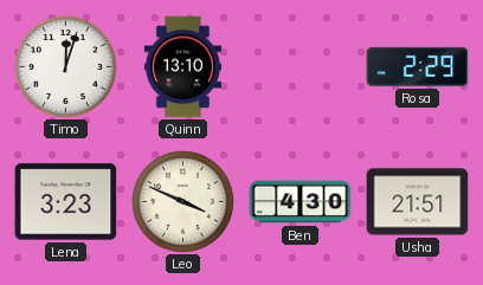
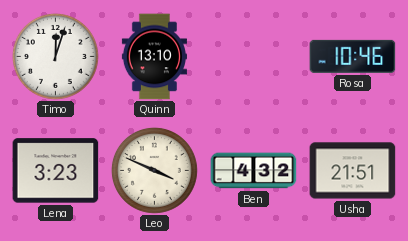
Rosa: 2:29 -> 10:46
Ben: 4:30 -> 4:32
